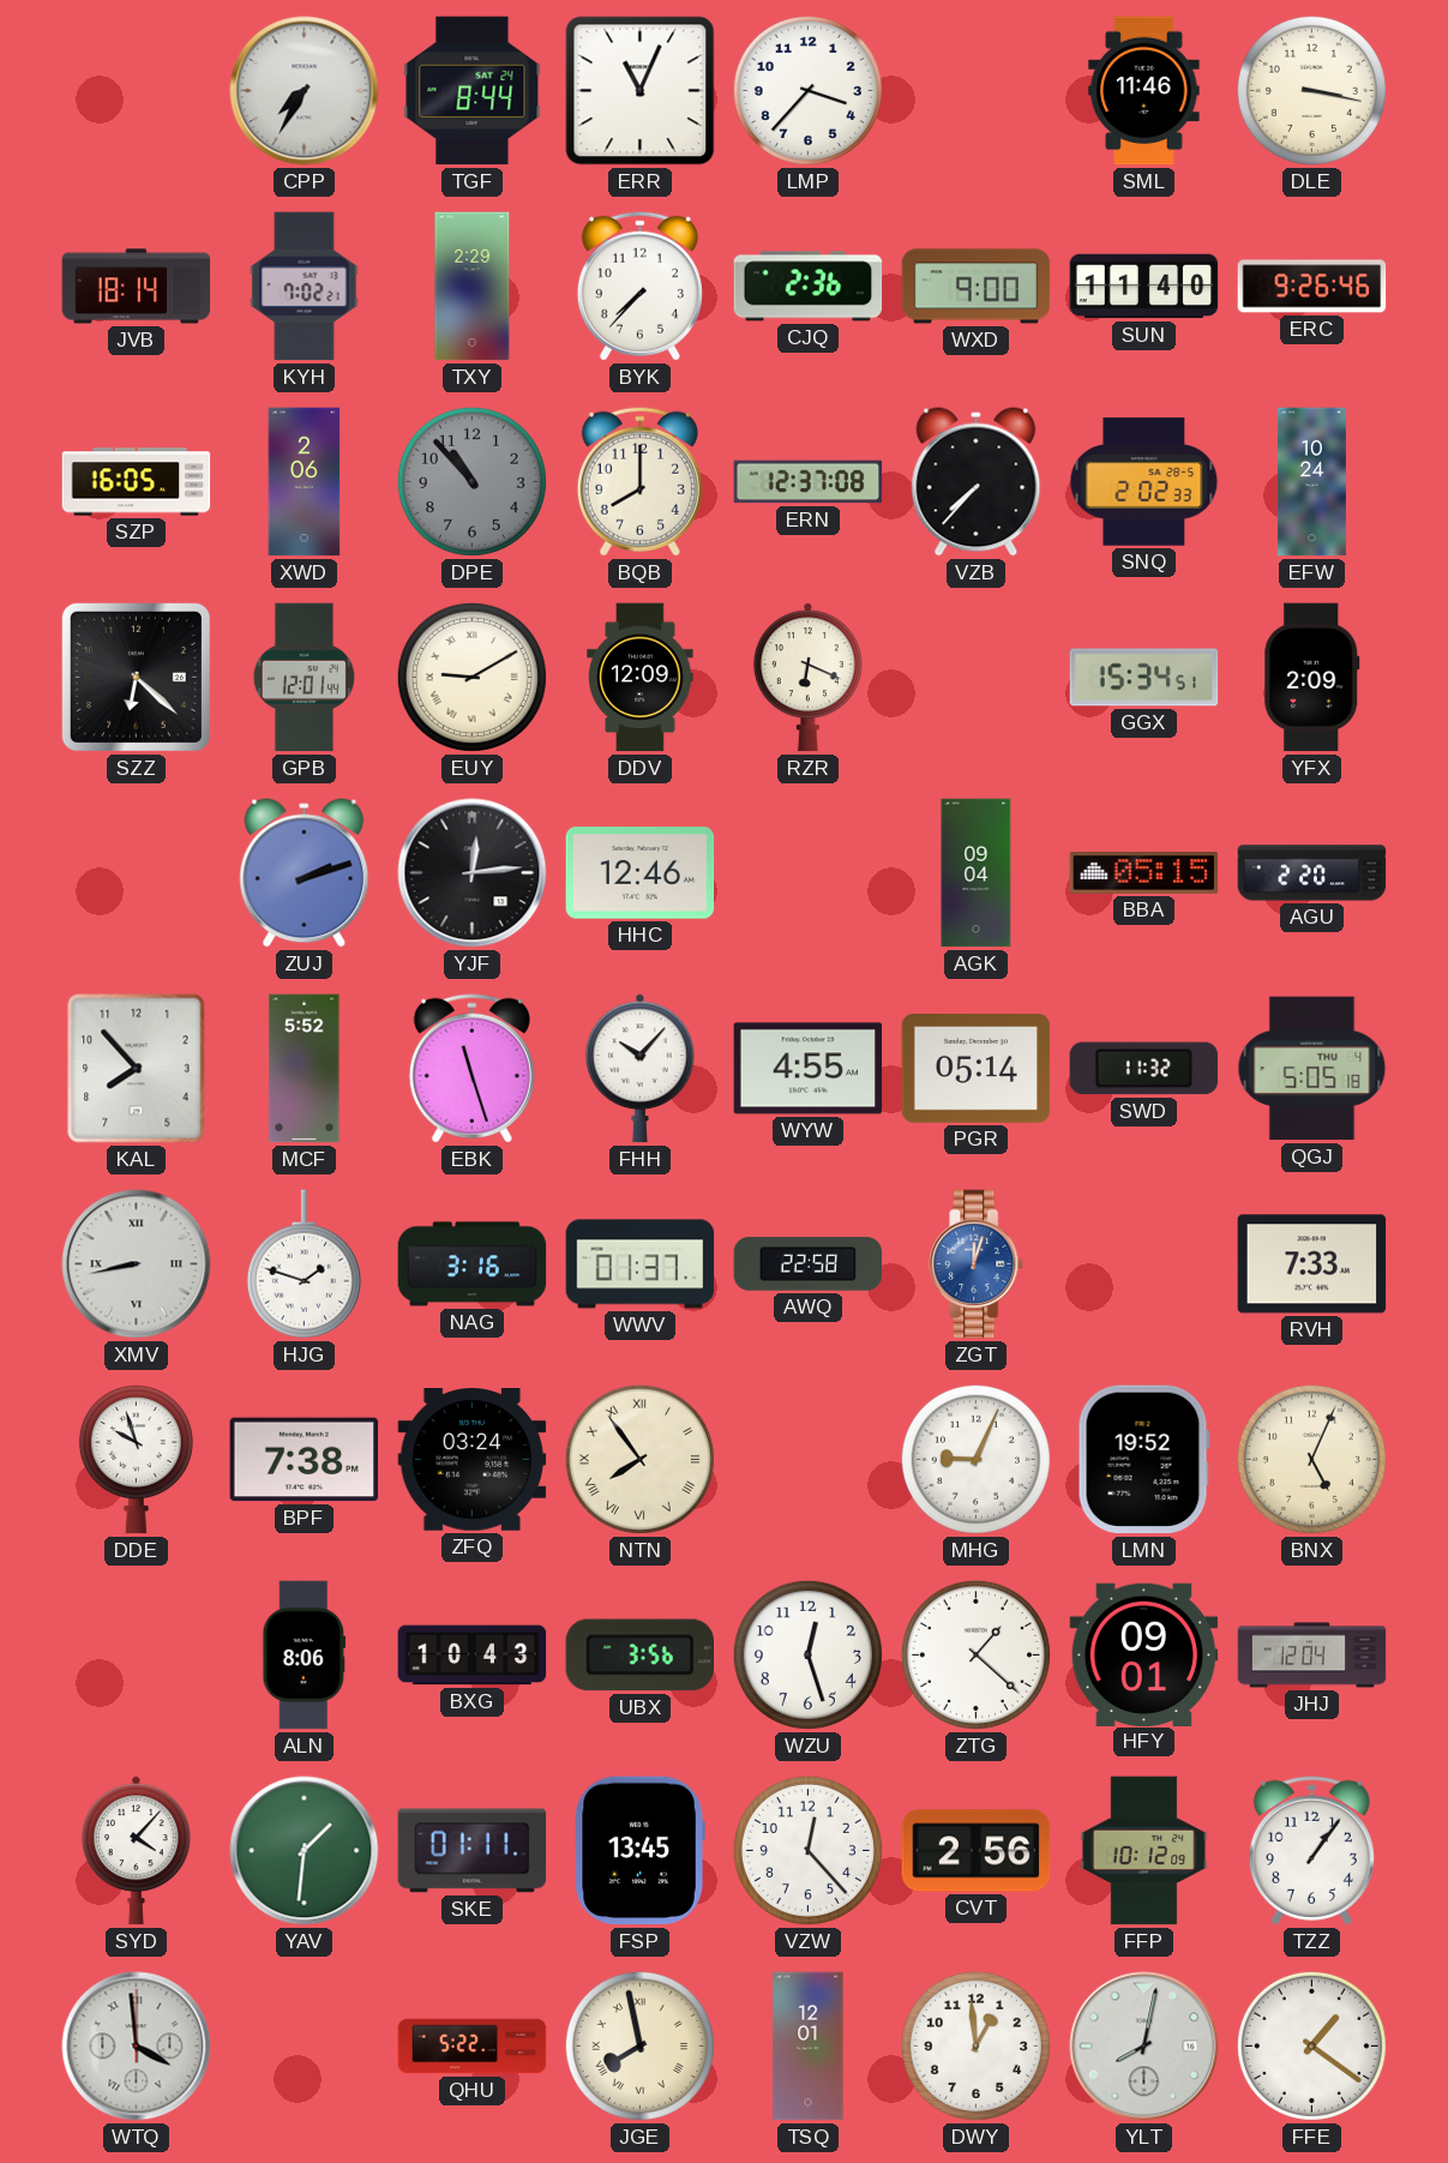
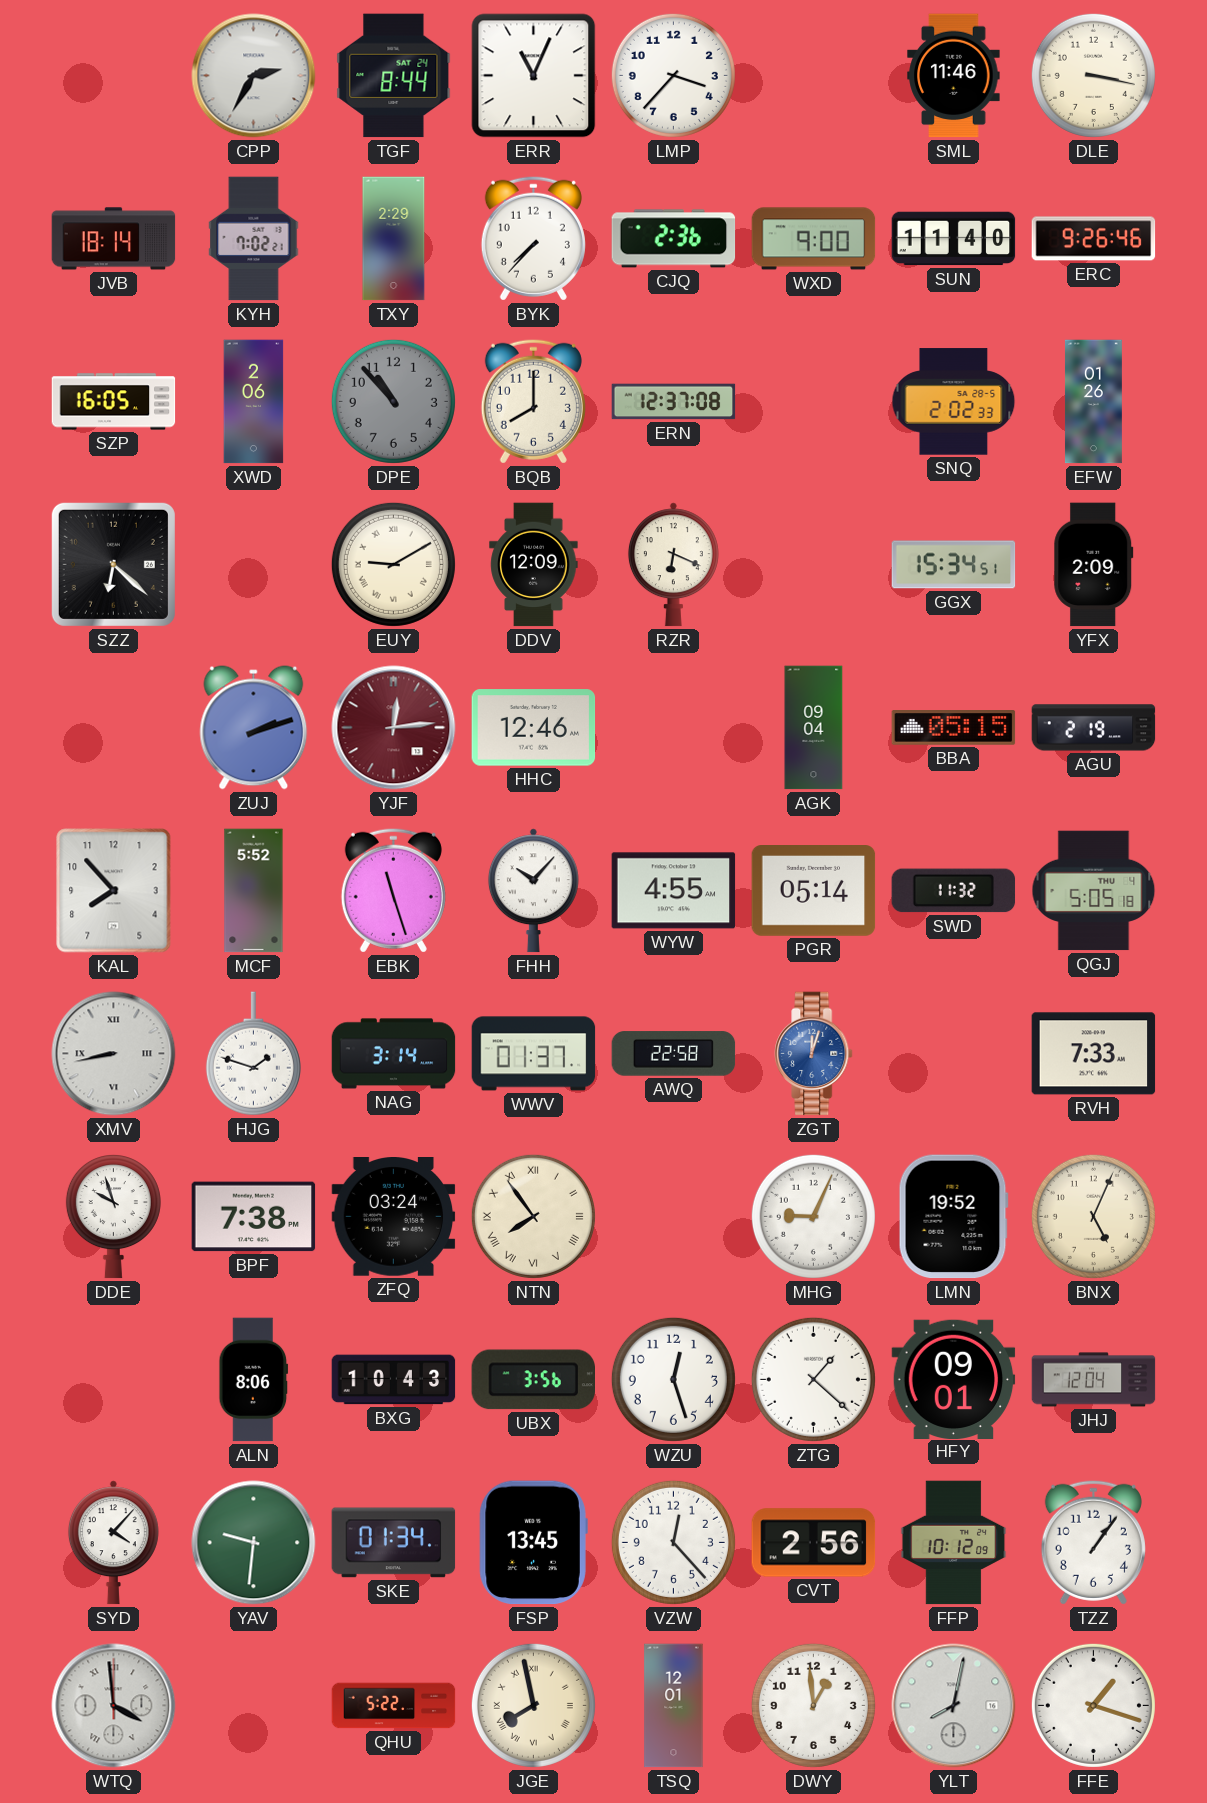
CPP: 7:35 -> 2:35
VZB: 7:37 -> none
EFW: 10:24 -> 01:26
GPB: 12:01 -> none
YJF dial: black -> burgundy
AGU: 2:20 -> 2:19
NAG: 3:16 -> 3:14
YAV: 1:31 -> 9:31
SKE: 01:11 -> 01:34
FFE: 1:21 -> 1:18
